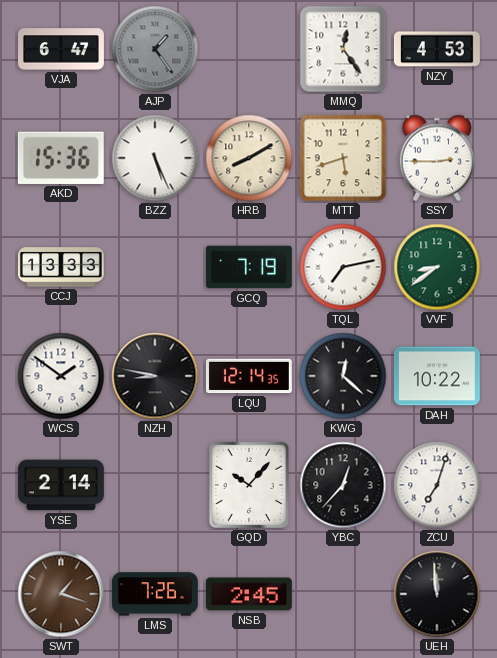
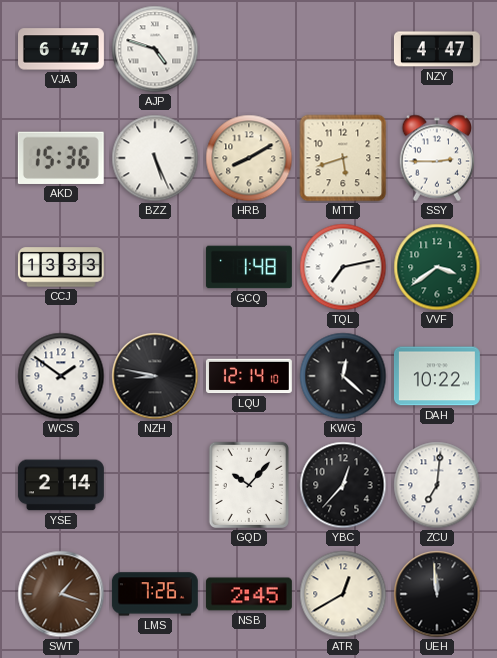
AJP: 1:24 -> 4:48
AJP dial: grey -> white
MMQ: 12:24 -> none
NZY: 4:53 -> 4:47
GCQ: 7:19 -> 1:48
VVF: 8:39 -> 3:39
LQU: 12:14:35 -> 12:14:10
ZCU: 7:03 -> 7:01
ATR: none -> 12:40
